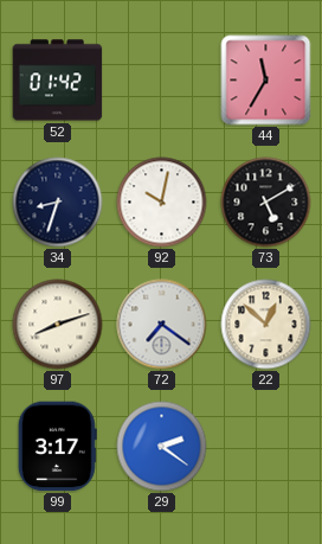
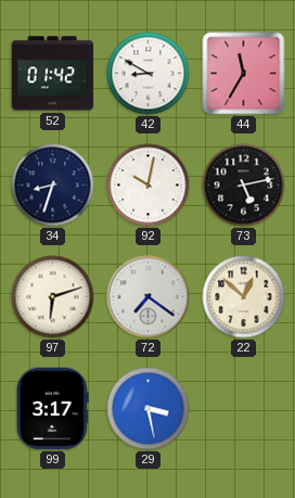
42: none -> 8:50
73: 5:10 -> 5:13
97: 8:12 -> 6:12
29: 2:21 -> 3:28
